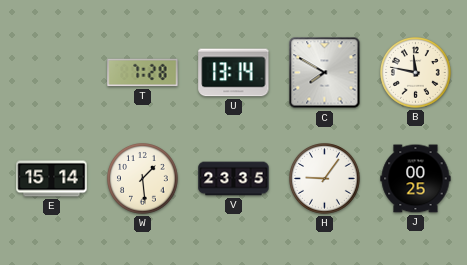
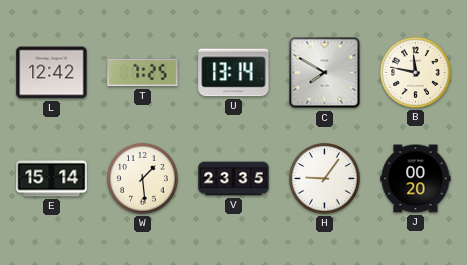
L: none -> 12:42
T: 7:28 -> 7:25
J: 00:25 -> 00:20
